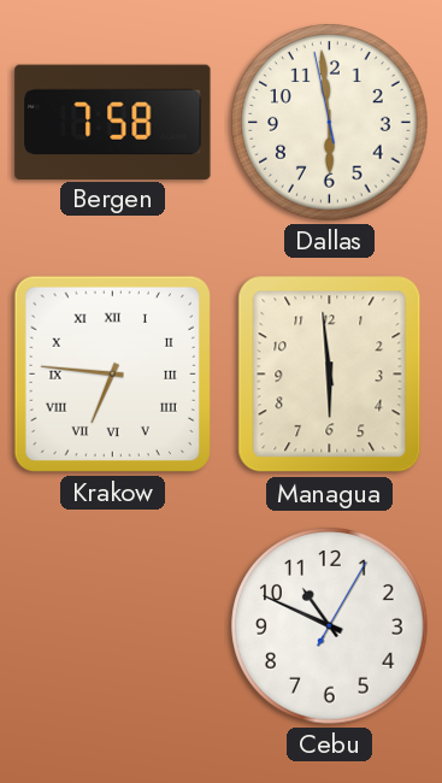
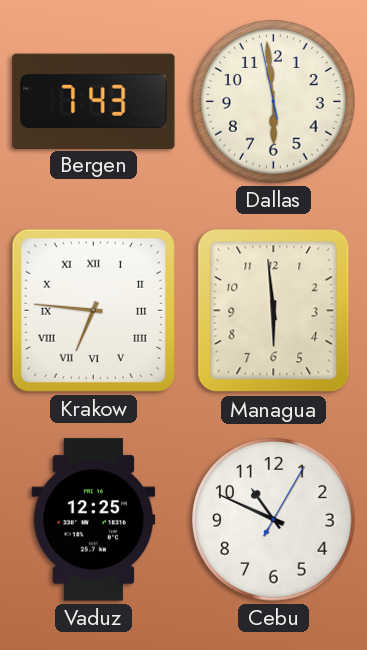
Bergen: 7:58 -> 7:43
Vaduz: none -> 12:25
